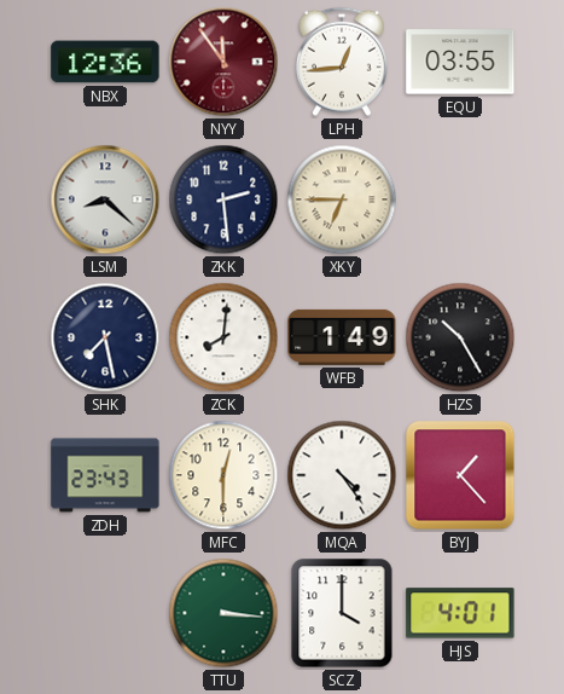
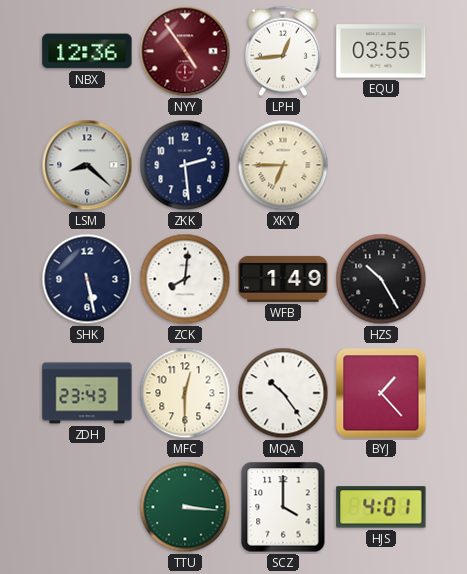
NYY: 11:54 -> 4:54
SHK: 7:28 -> 5:28
MQA: 4:24 -> 10:24
